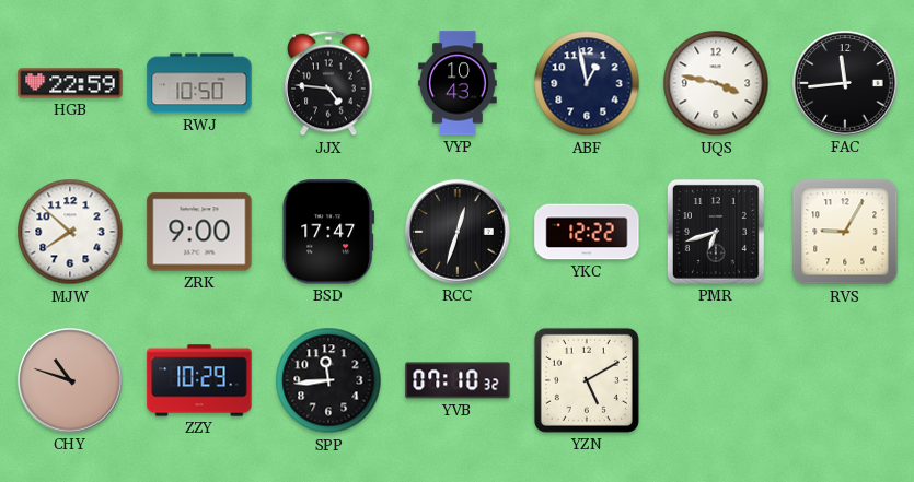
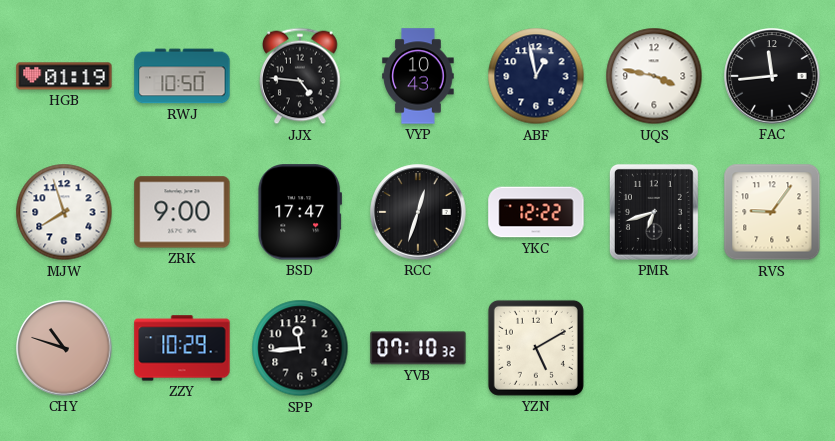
HGB: 22:59 -> 01:19
MJW: 7:52 -> 7:57
RVS: 9:05 -> 9:06
